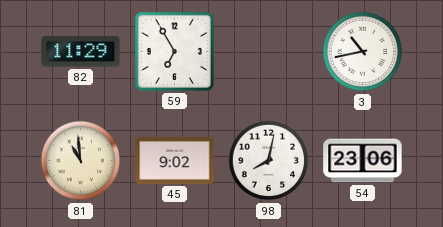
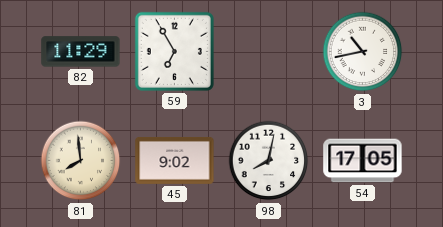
81: 10:59 -> 7:59
54: 23:06 -> 17:05
